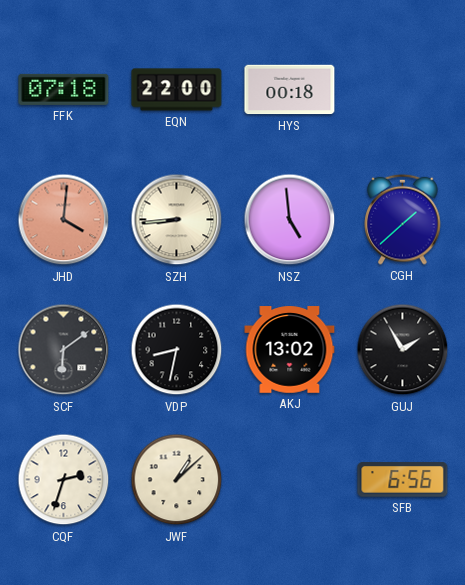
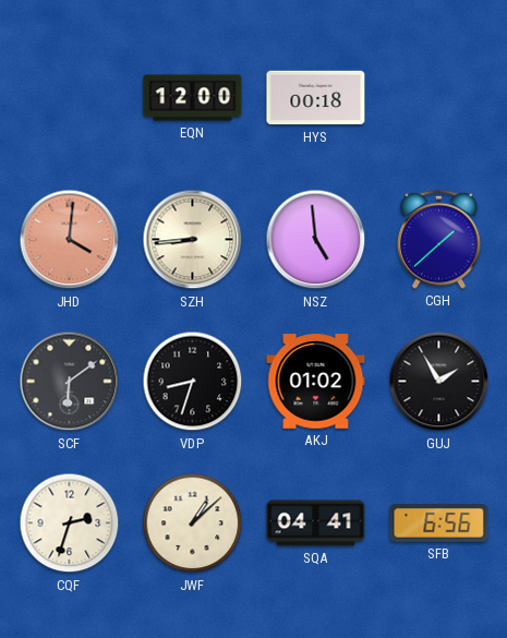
FFK: 07:18 -> none
EQN: 22:00 -> 12:00
VDP: 8:32 -> 8:33
AKJ: 13:02 -> 01:02
SQA: none -> 04:41
